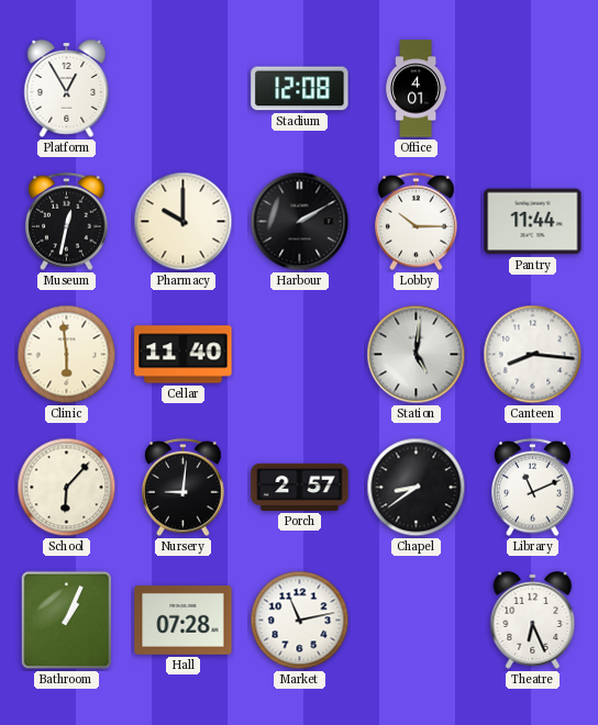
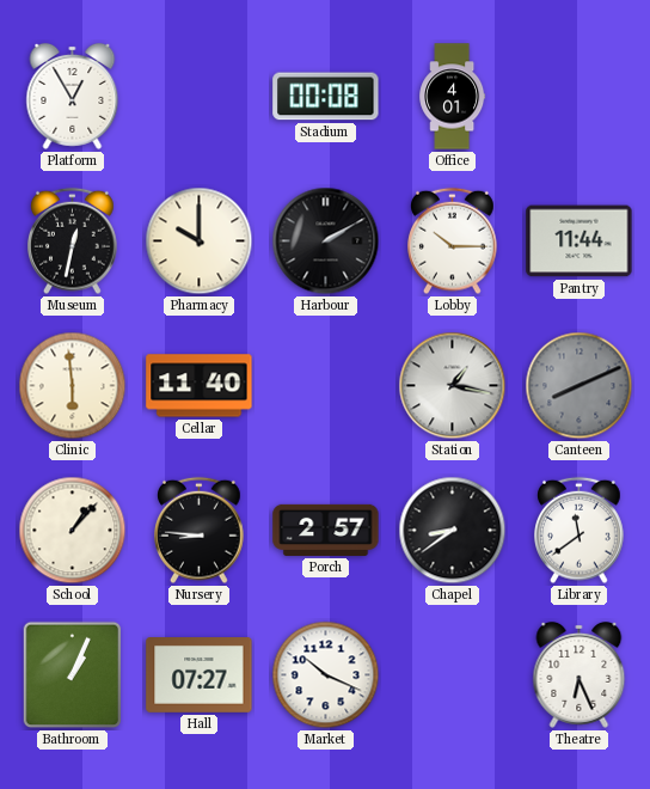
Stadium: 12:08 -> 00:08
Station: 5:01 -> 1:17
Canteen: 8:16 -> 8:11
Canteen dial: white -> grey
School: 6:07 -> 1:07
Nursery: 9:01 -> 8:46
Library: 11:11 -> 11:39
Hall: 07:28 -> 07:27
Market: 11:13 -> 10:19
